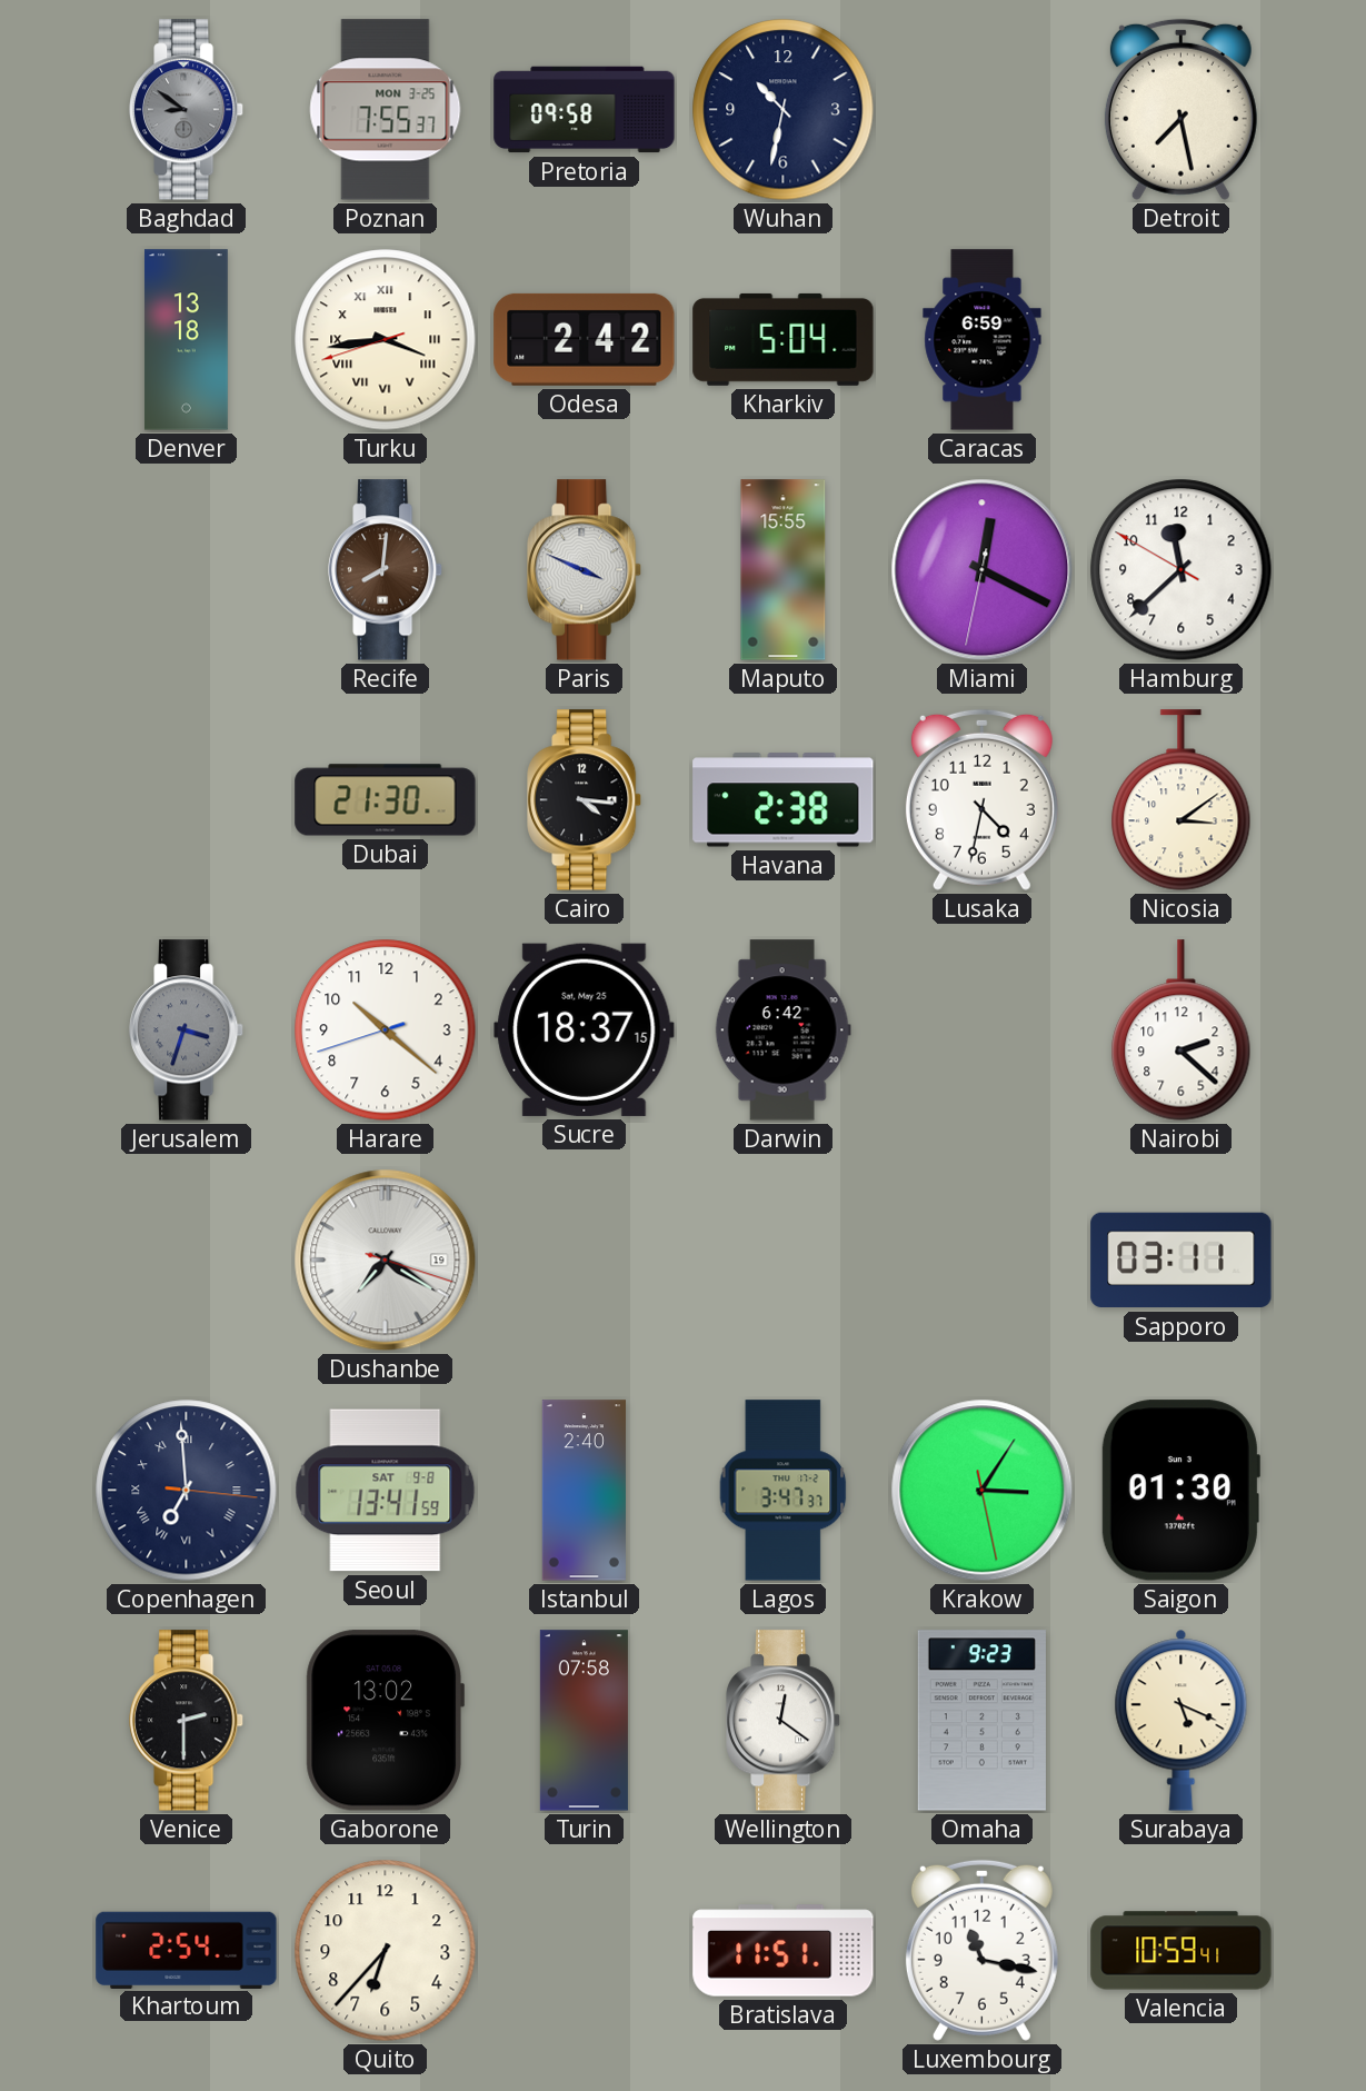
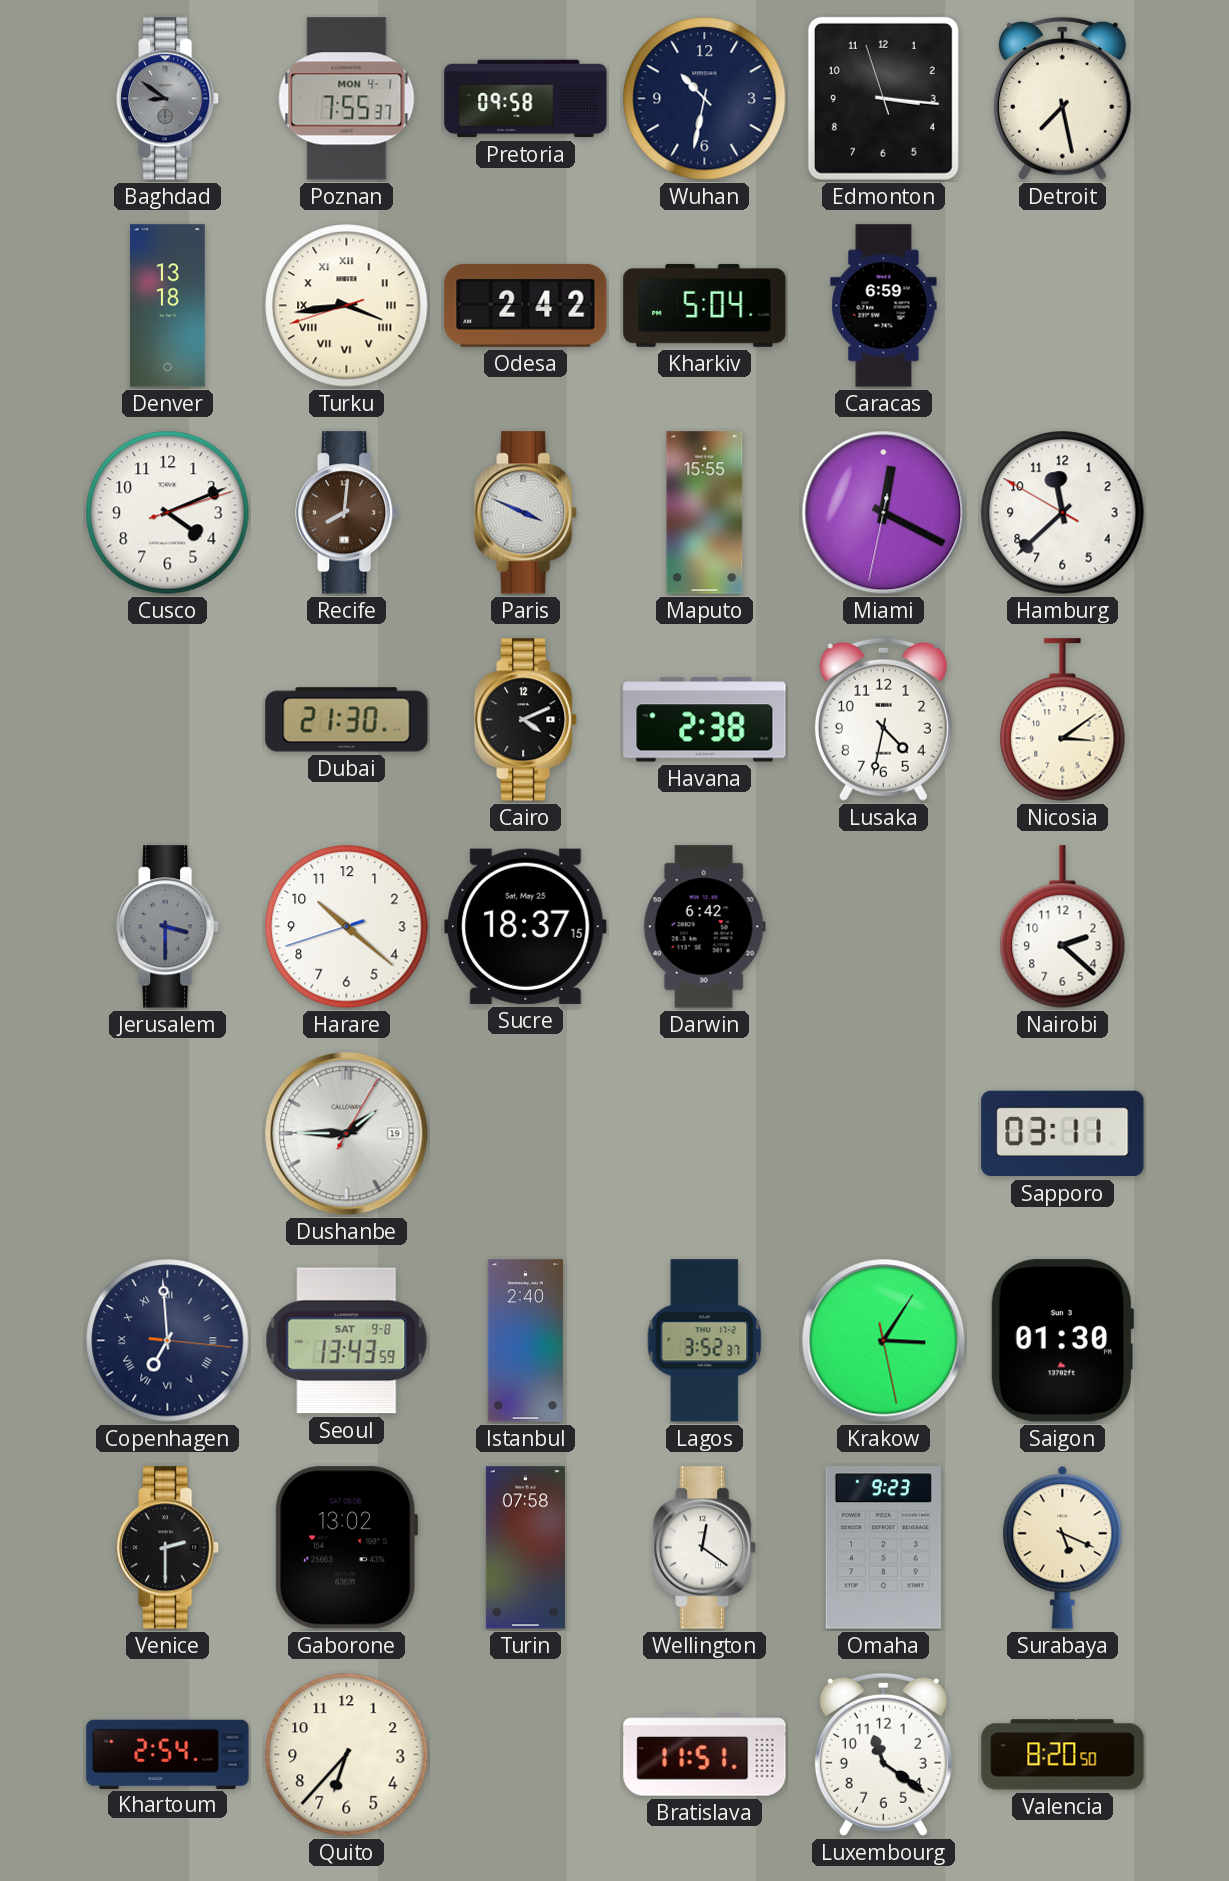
Poznan date: MON 3-25 -> MON 4-1
Edmonton: none -> 3:15
Cusco: none -> 4:11
Cairo: 4:16 -> 4:11
Jerusalem: 3:33 -> 3:30
Dushanbe: 7:20 -> 1:45
Seoul: 13:41 -> 13:43
Lagos: 3:47 -> 3:52
Luxembourg: 11:17 -> 11:21
Valencia: 10:59 -> 8:20
